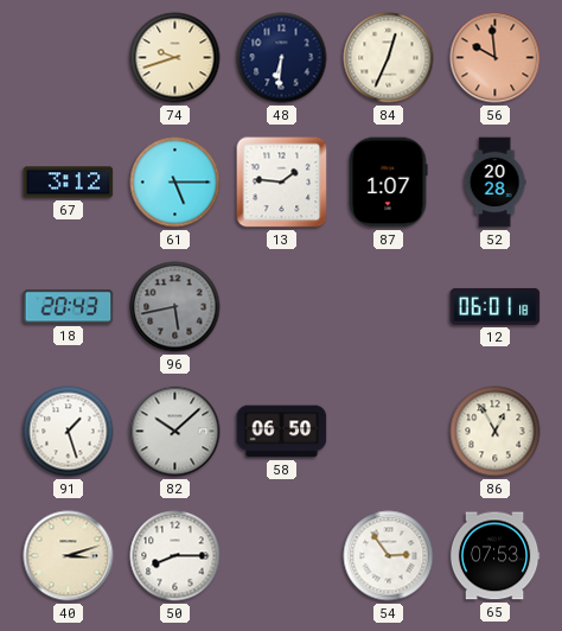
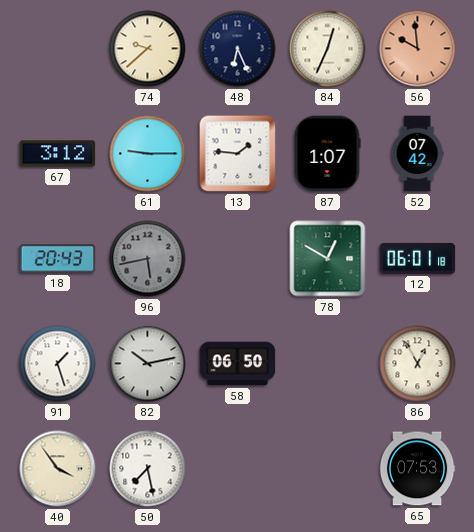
74: 9:42 -> 9:38
48: 6:31 -> 6:26
61: 5:15 -> 9:15
52: 20:28 -> 07:42
78: none -> 12:50
82: 10:08 -> 10:13
40: 3:12 -> 3:54
50: 8:15 -> 7:28
54: 2:54 -> none
